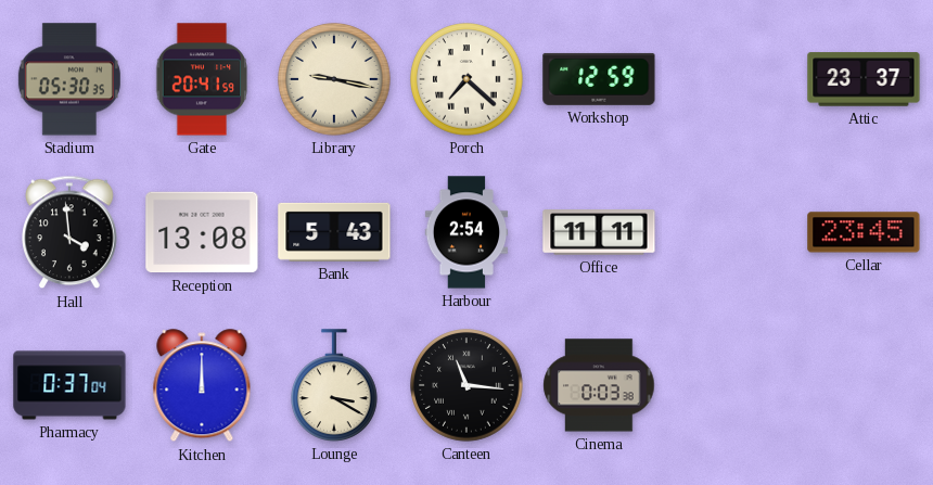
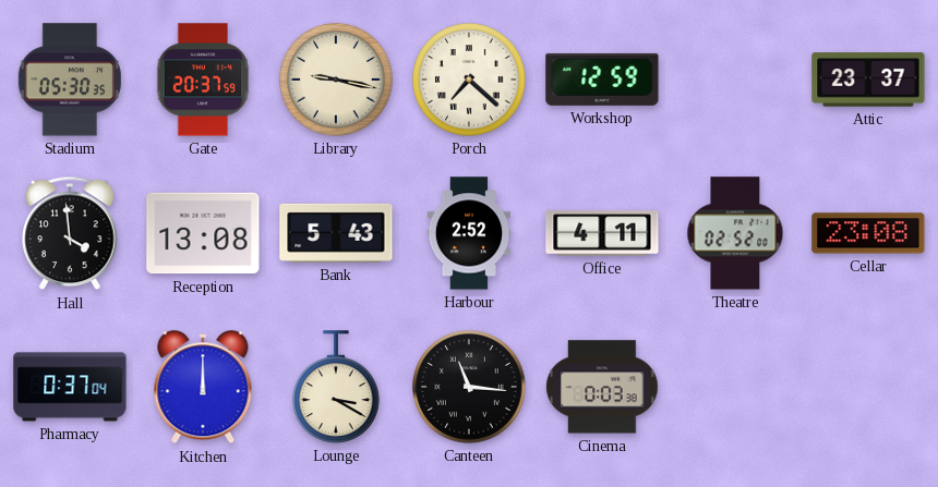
Gate: 20:41 -> 20:37
Harbour: 2:54 -> 2:52
Office: 11:11 -> 4:11
Theatre: none -> 02:52
Cellar: 23:45 -> 23:08
